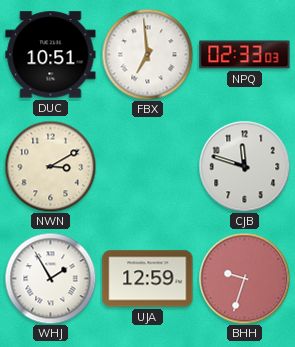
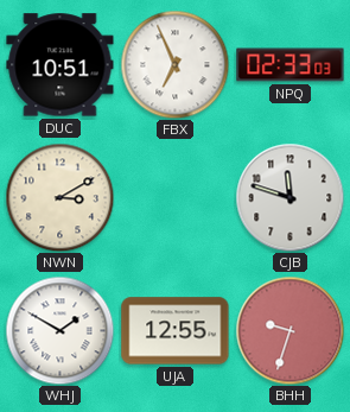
FBX: 6:59 -> 6:56
WHJ: 1:55 -> 1:50
UJA: 12:59 -> 12:55
